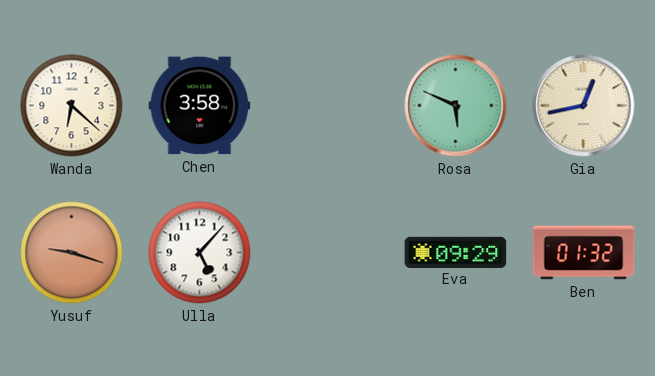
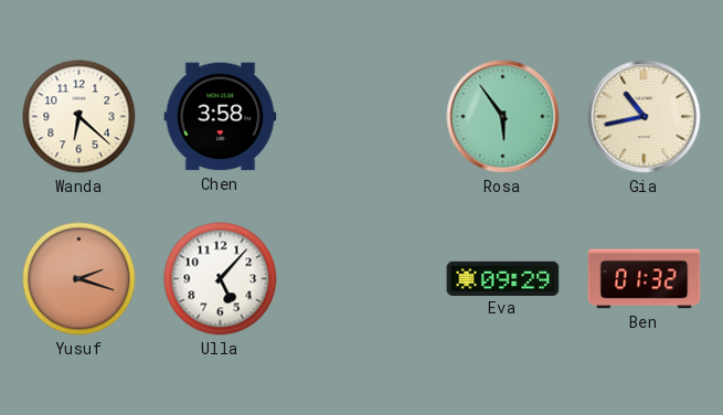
Rosa: 5:49 -> 5:54
Gia: 12:43 -> 10:43
Yusuf: 9:18 -> 2:18
